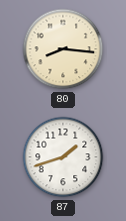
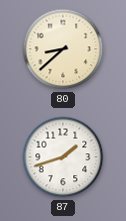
80: 8:16 -> 8:38
